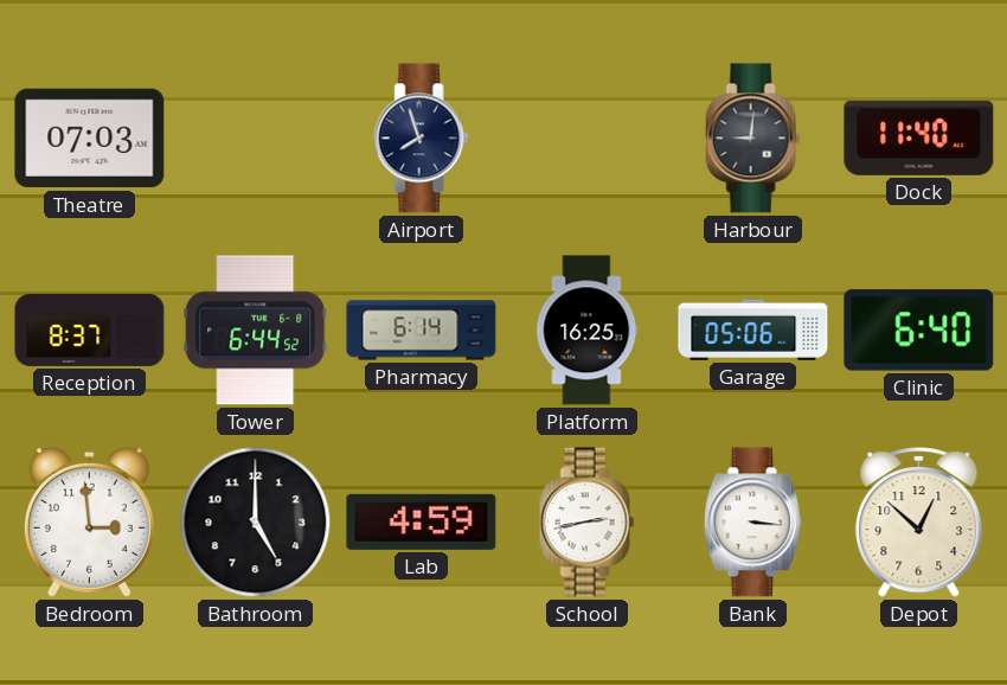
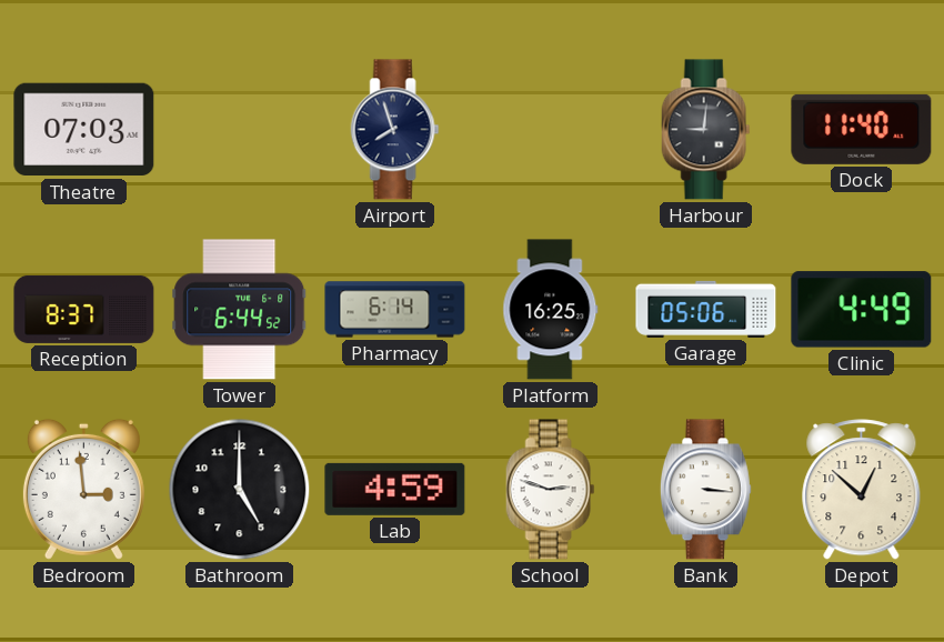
Clinic: 6:40 -> 4:49
School: 2:43 -> 2:48
